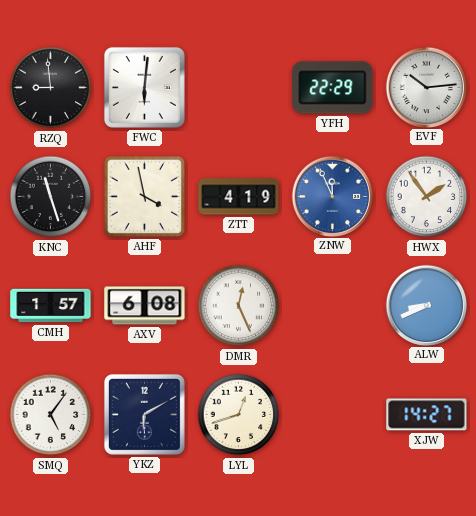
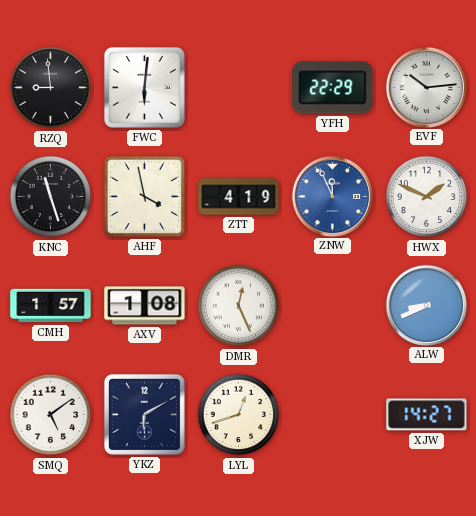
HWX: 1:54 -> 1:49
AXV: 6:08 -> 1:08
SMQ: 5:06 -> 5:09
